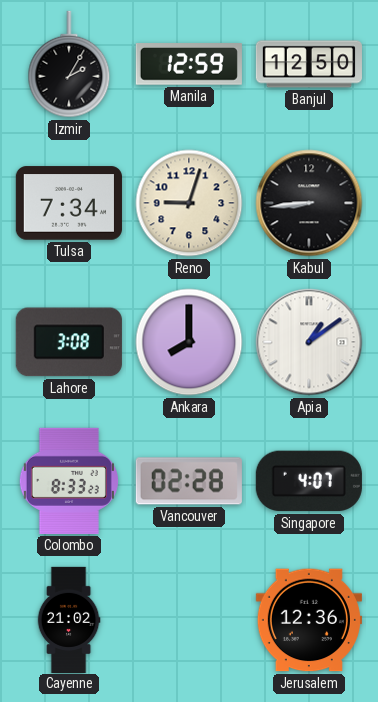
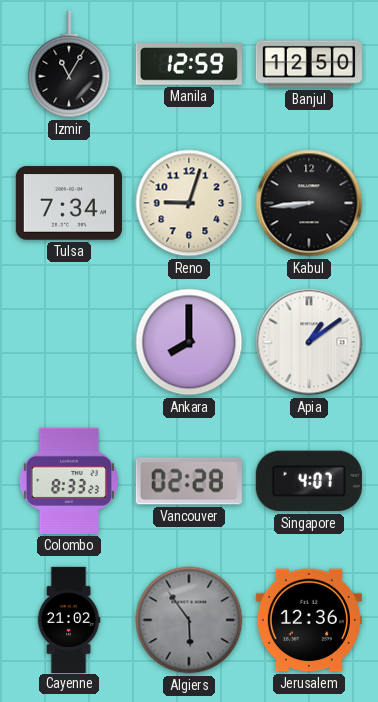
Izmir: 2:05 -> 11:05
Lahore: 3:08 -> none
Algiers: none -> 5:54
